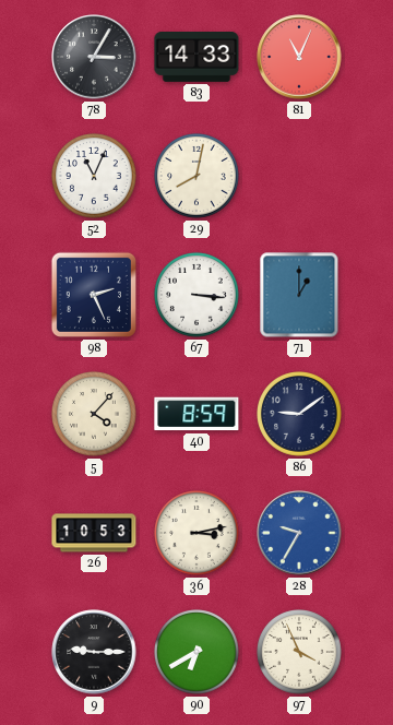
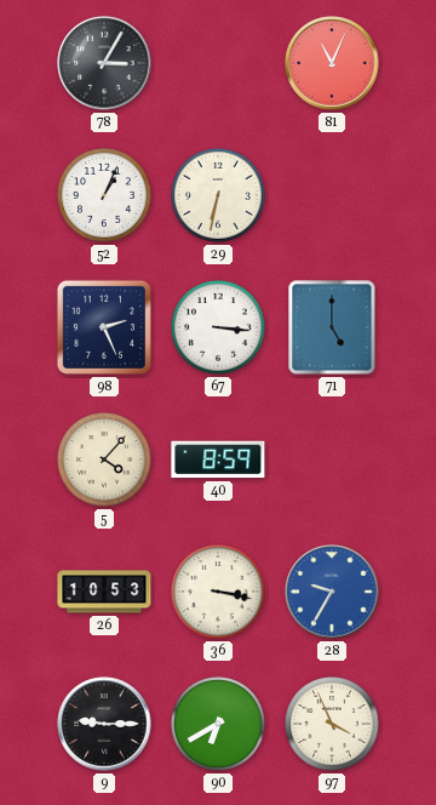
83: 14:33 -> none
52: 11:04 -> 1:04
29: 8:02 -> 6:32
71: 1:00 -> 5:00
86: 9:09 -> none
36: 3:13 -> 3:17
